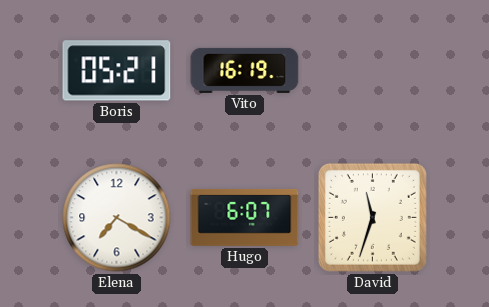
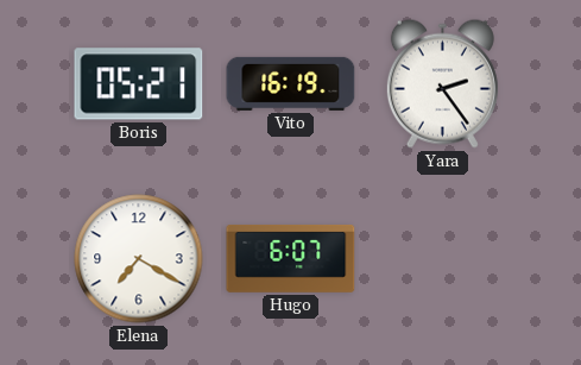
Yara: none -> 2:24
David: 11:33 -> none
